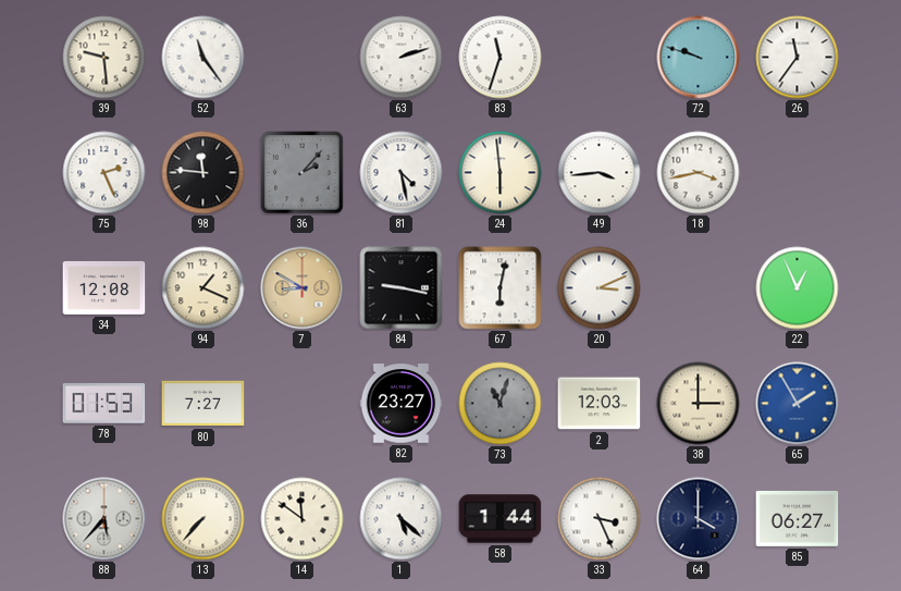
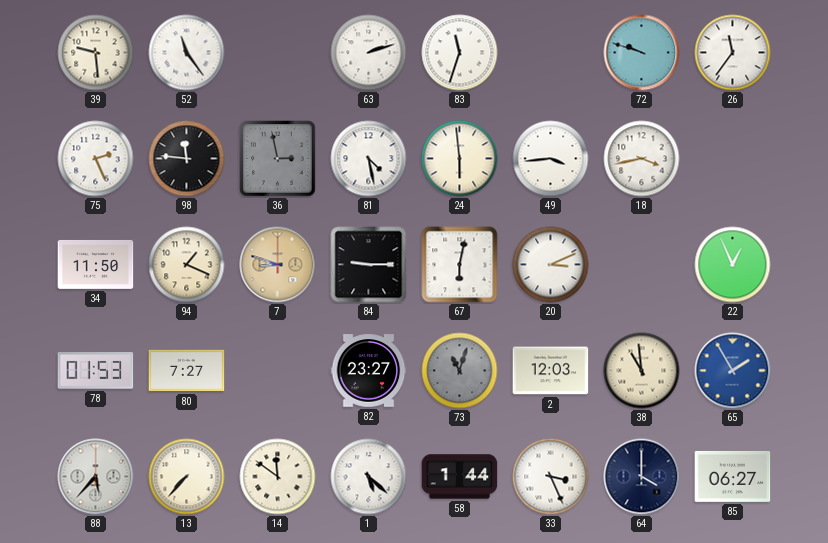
36: 2:07 -> 2:58
34: 12:08 -> 11:50
7: 8:50 -> 8:48
84: 9:17 -> 9:15
38: 3:00 -> 10:59
